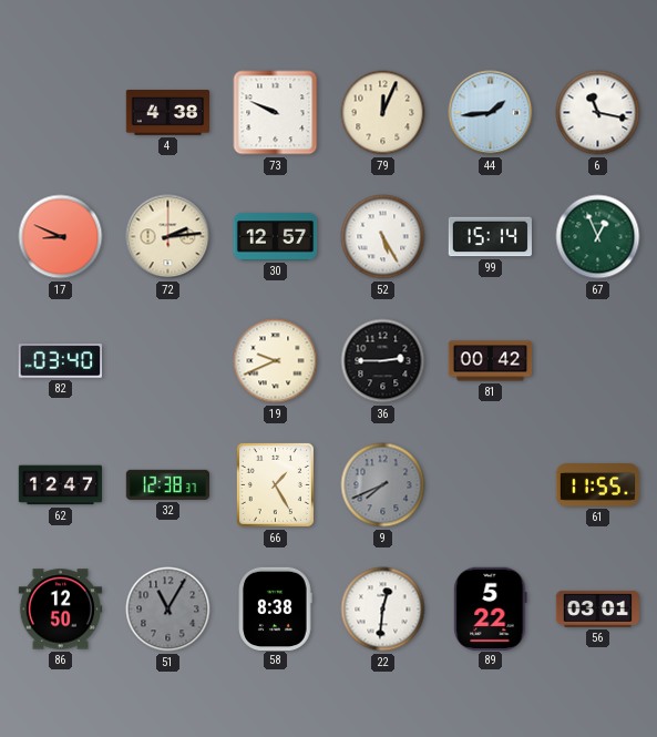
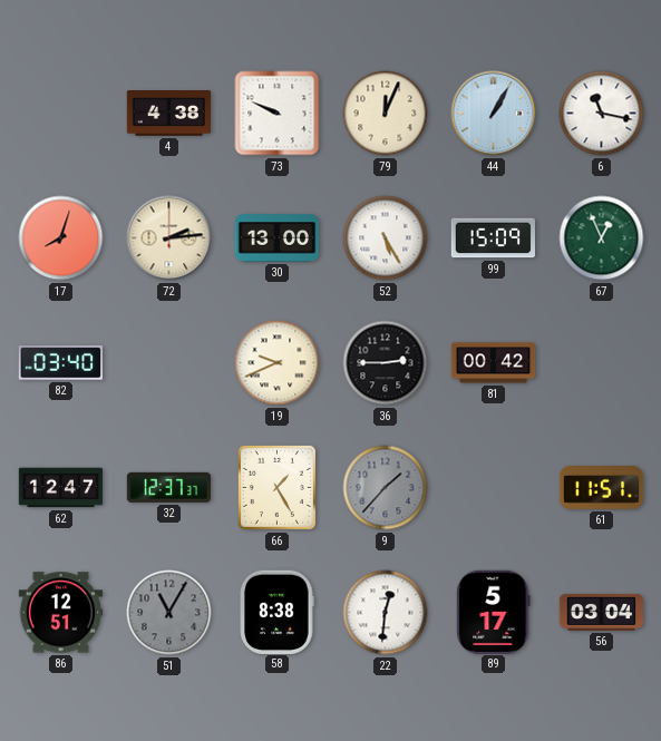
44: 1:44 -> 1:05
17: 8:49 -> 8:03
30: 12:57 -> 13:00
99: 15:14 -> 15:09
32: 12:38 -> 12:37
9: 7:41 -> 1:37
61: 11:55 -> 11:51
86: 12:50 -> 12:51
89: 5:22 -> 5:17
56: 03:01 -> 03:04
